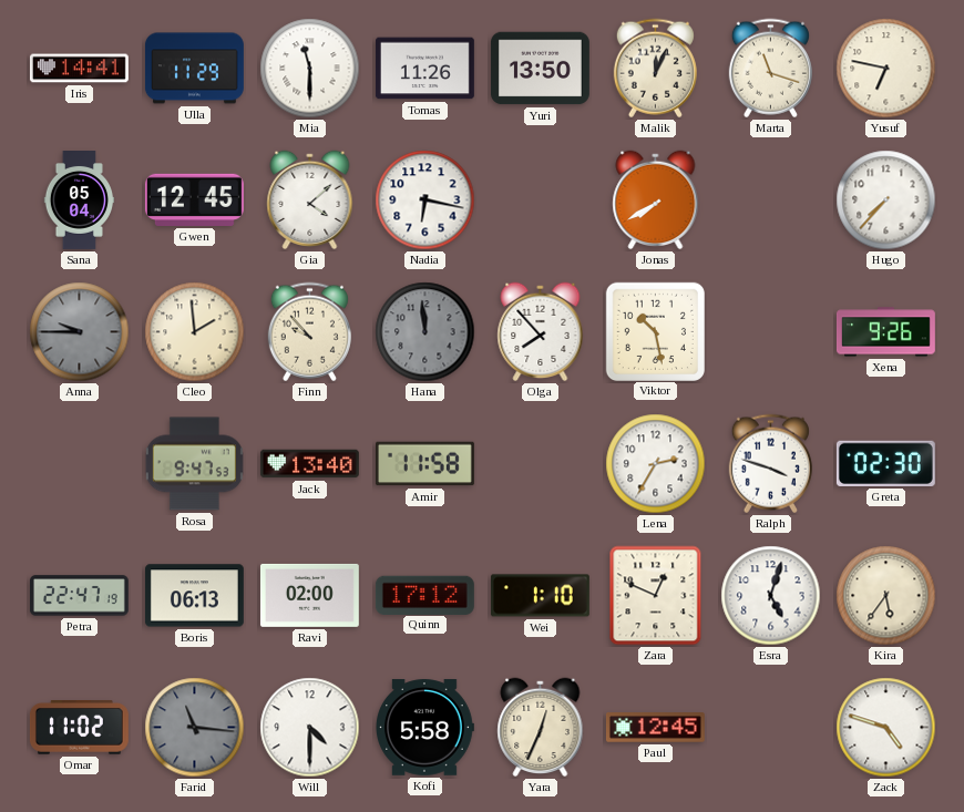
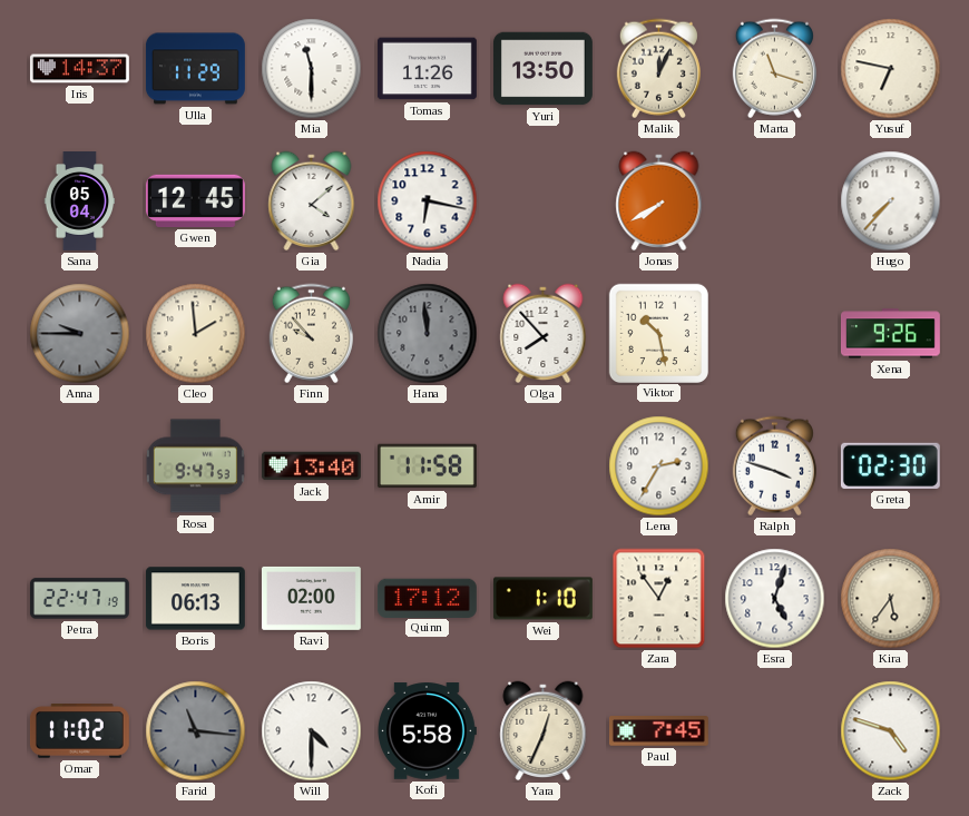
Iris: 14:41 -> 14:37
Zara: 12:49 -> 12:54
Paul: 12:45 -> 7:45
